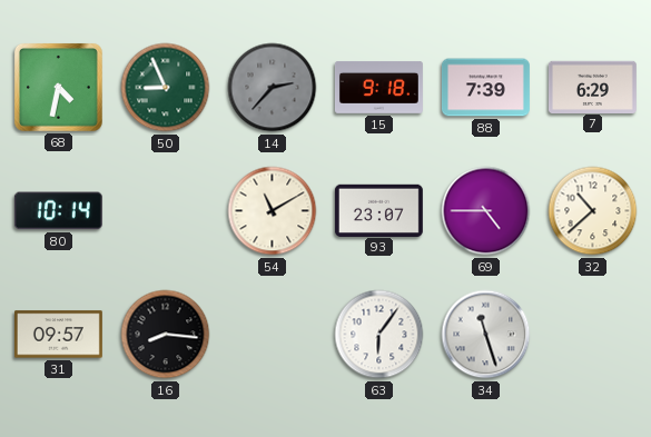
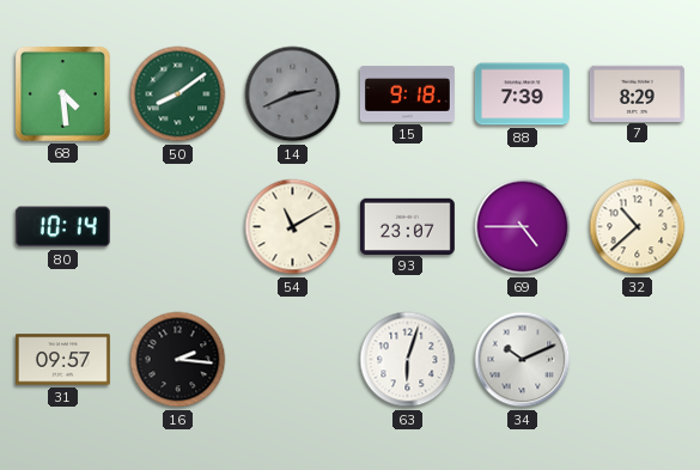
68: 4:32 -> 4:29
50: 8:56 -> 8:09
14: 2:37 -> 2:41
7: 6:29 -> 8:29
16: 8:16 -> 2:16
63: 6:06 -> 6:03
34: 11:27 -> 10:11
